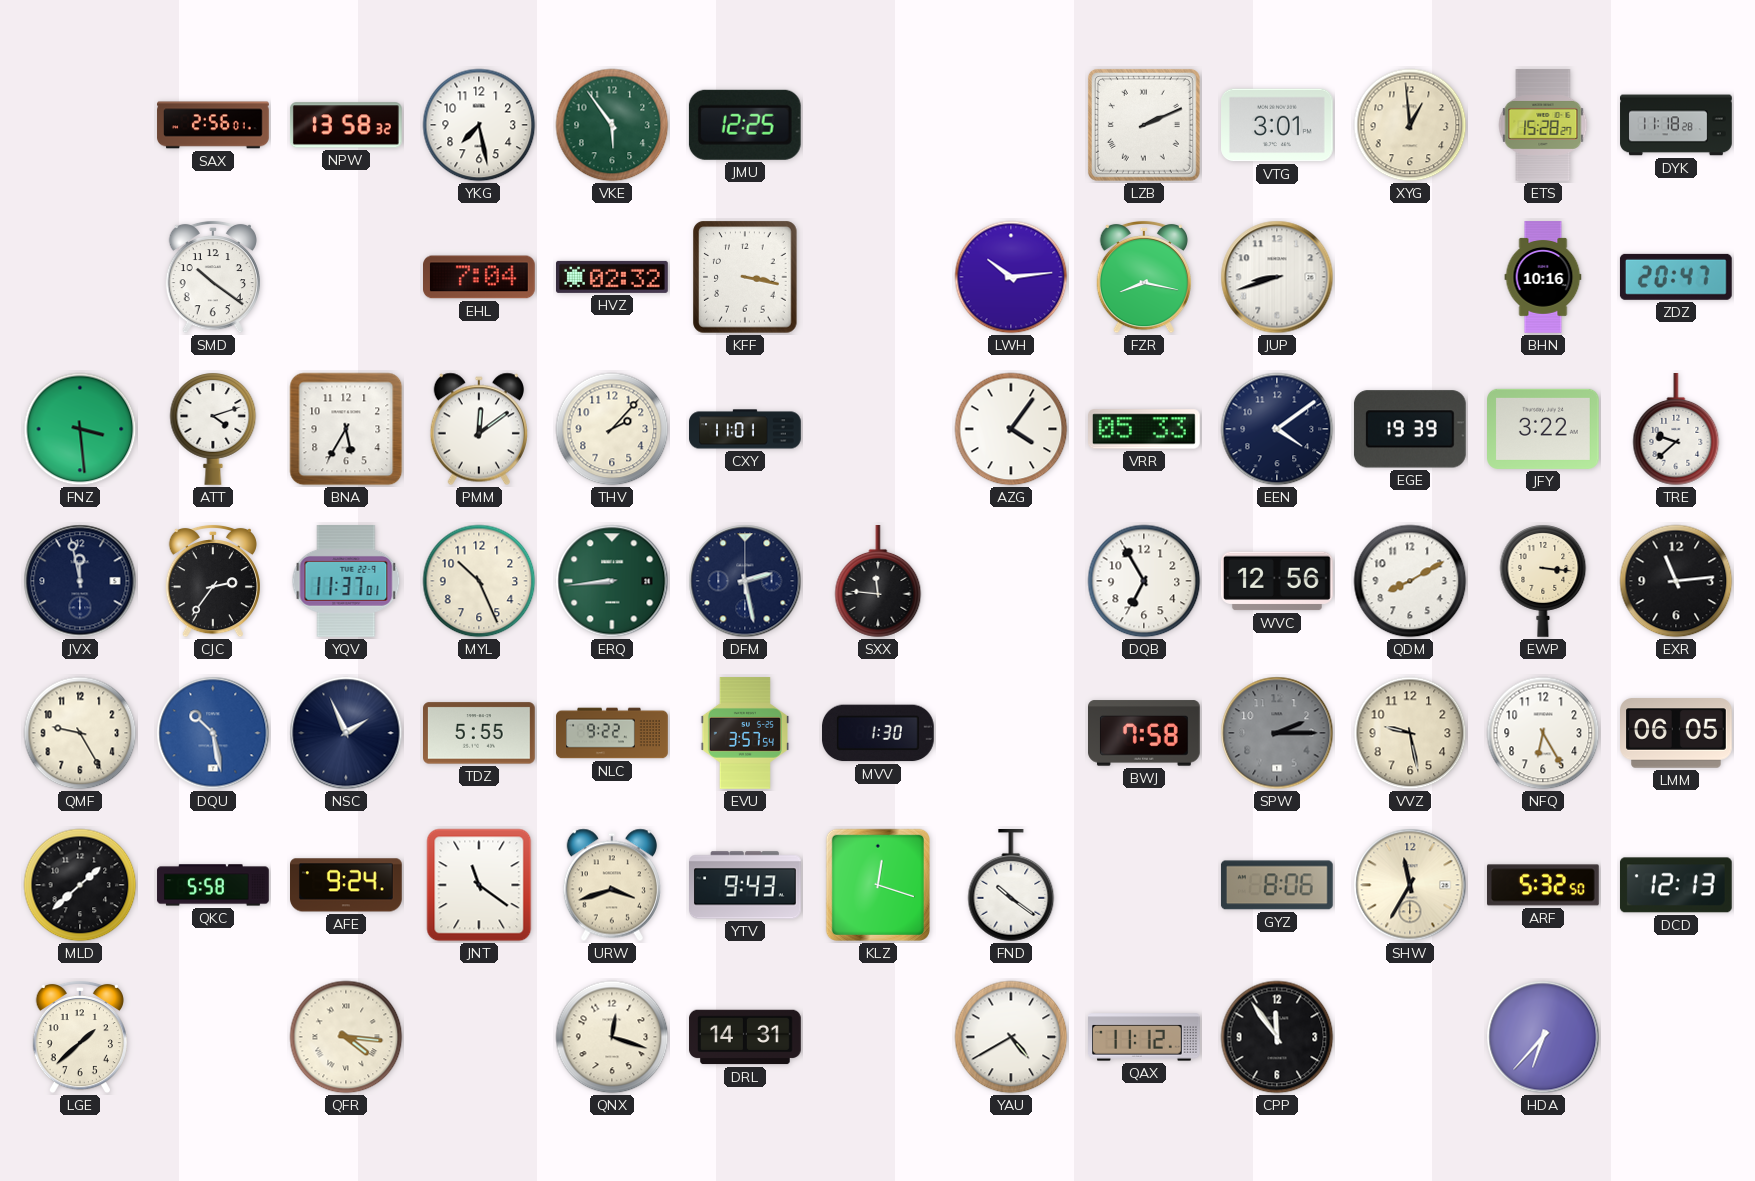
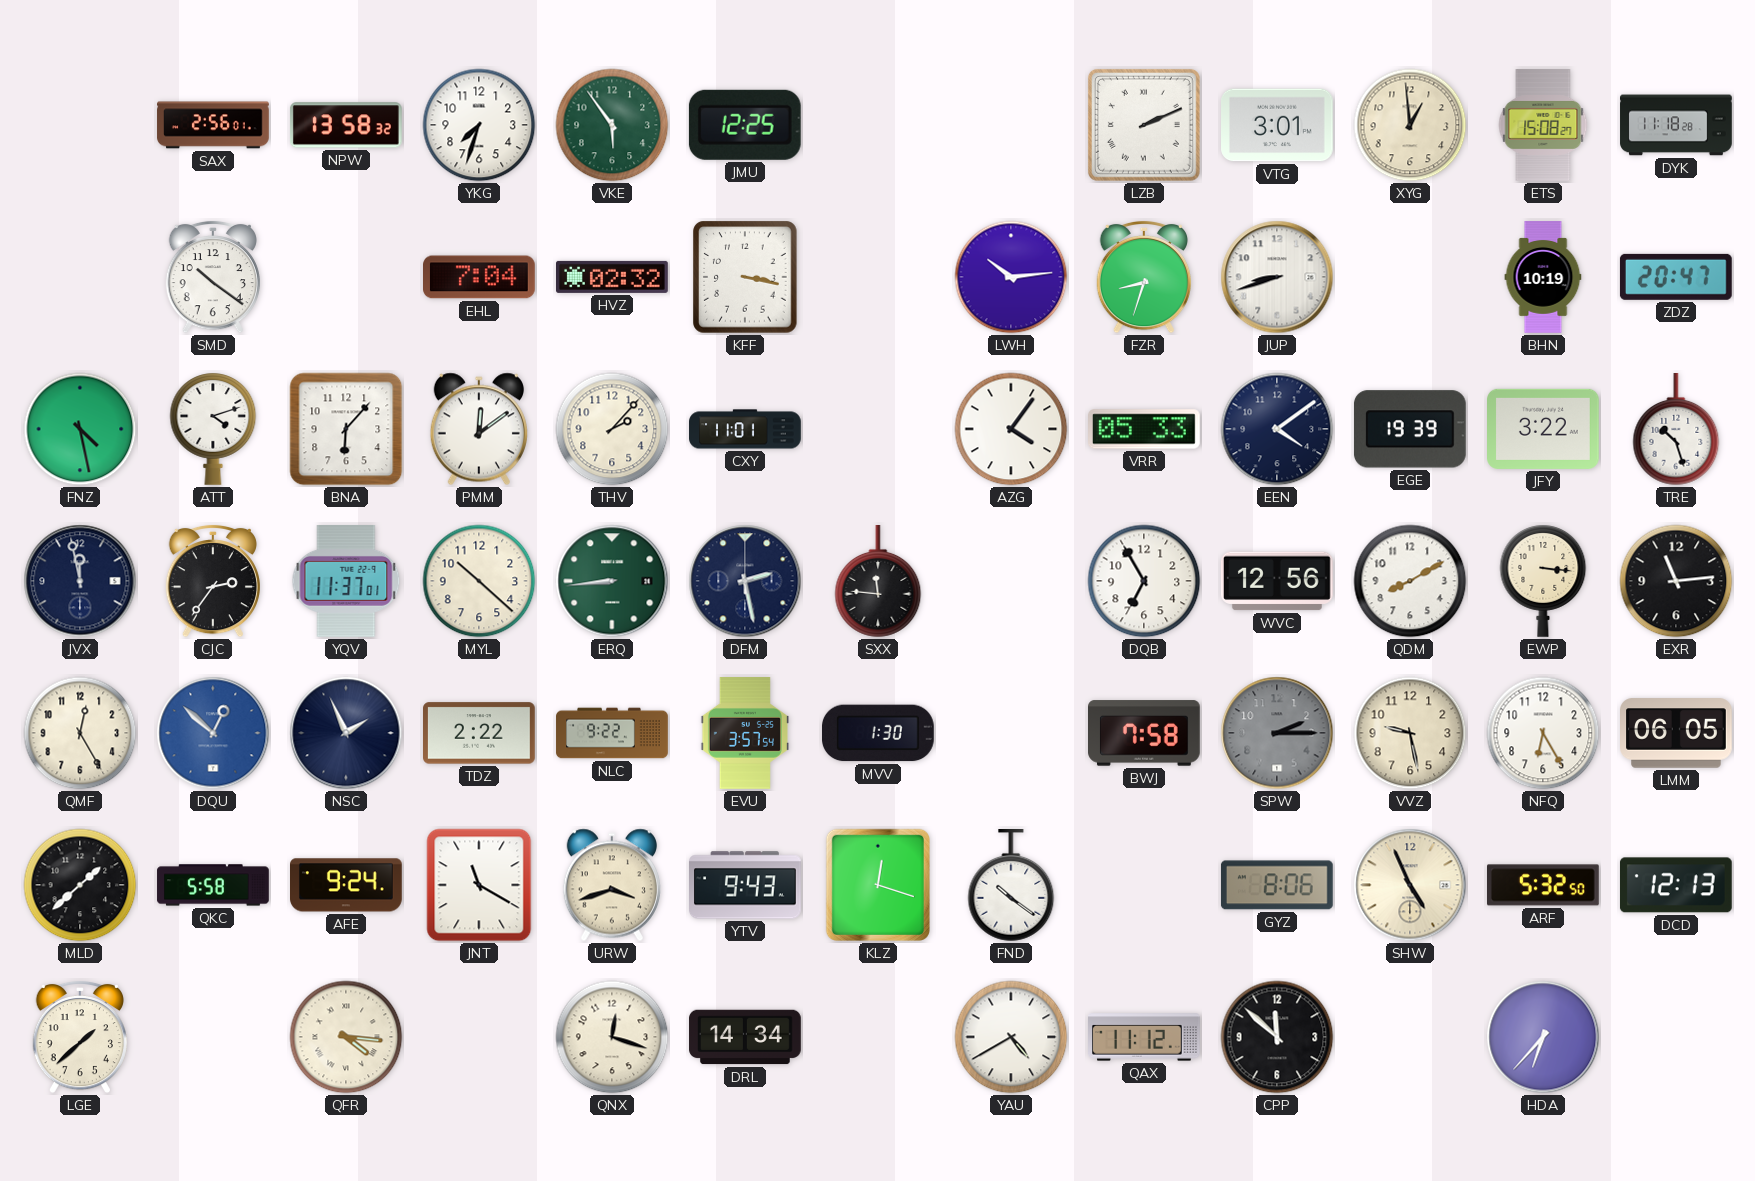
YKG: 7:28 -> 7:33
ETS: 15:28 -> 15:08
FZR: 8:17 -> 8:33
BHN: 10:16 -> 10:19
FNZ: 3:29 -> 4:28
BNA: 5:35 -> 6:07
TRE: 9:38 -> 10:27
MYL: 10:26 -> 10:22
QMF: 9:25 -> 12:25
DQU: 10:28 -> 12:52
TDZ: 5:55 -> 2:22
JNT: 11:21 -> 11:20
SHW: 11:35 -> 4:56
DRL: 14:31 -> 14:34
CPP: 11:54 -> 11:52
